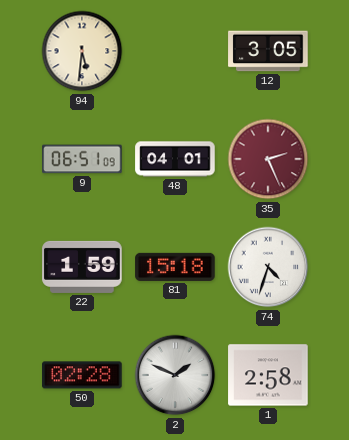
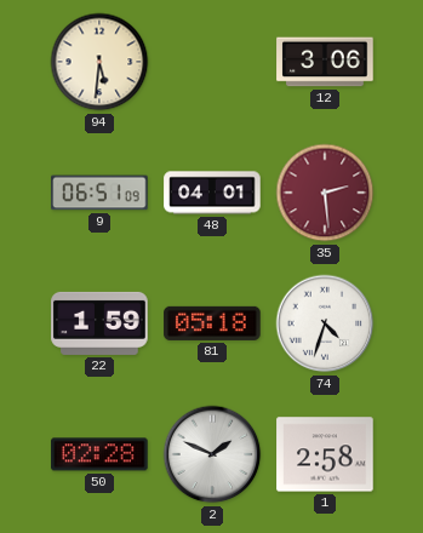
12: 3:05 -> 3:06
35: 2:26 -> 2:29
81: 15:18 -> 05:18
